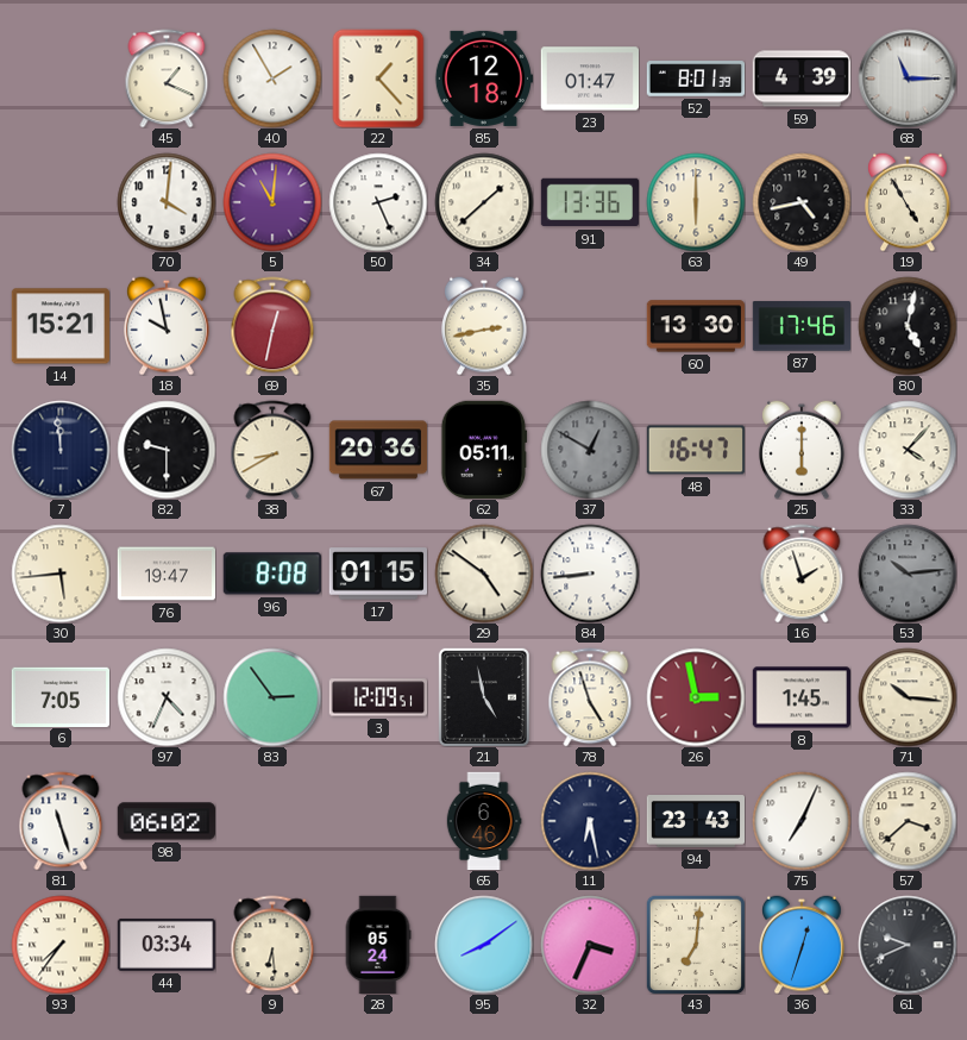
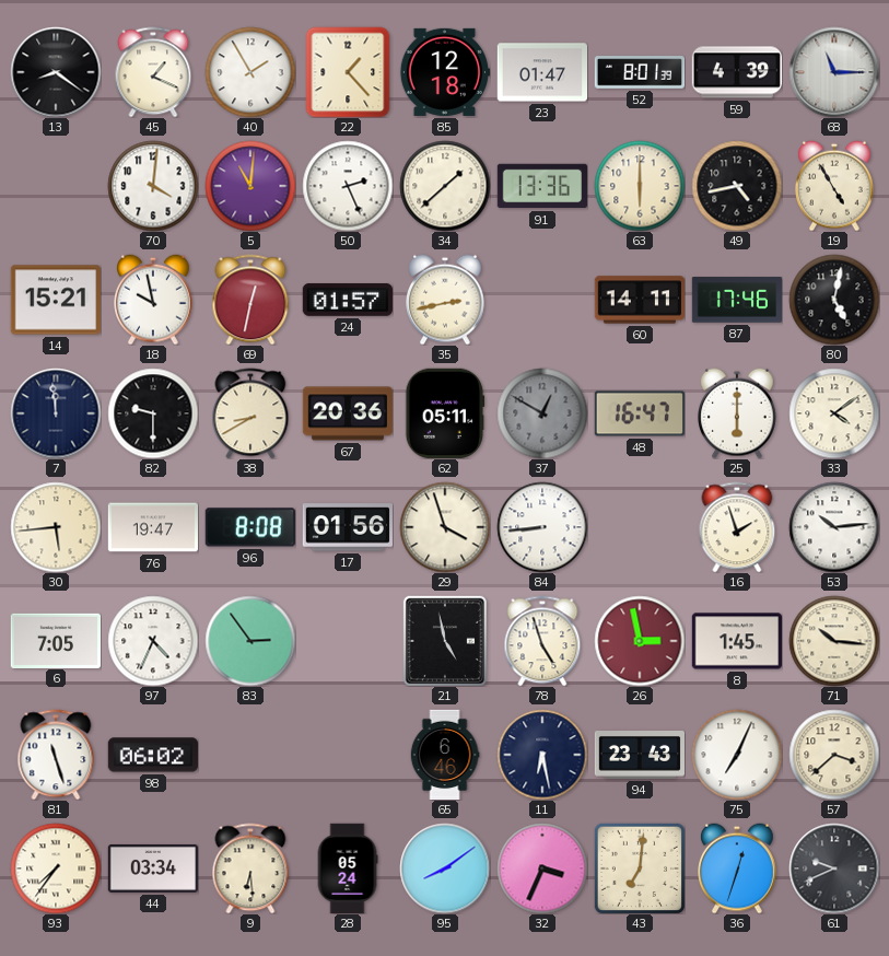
13: none -> 8:21
24: none -> 01:57
60: 13:30 -> 14:11
33: 4:07 -> 4:09
17: 01:15 -> 01:56
29: 4:51 -> 3:57
53 dial: grey -> white
3: 12:09 -> none
